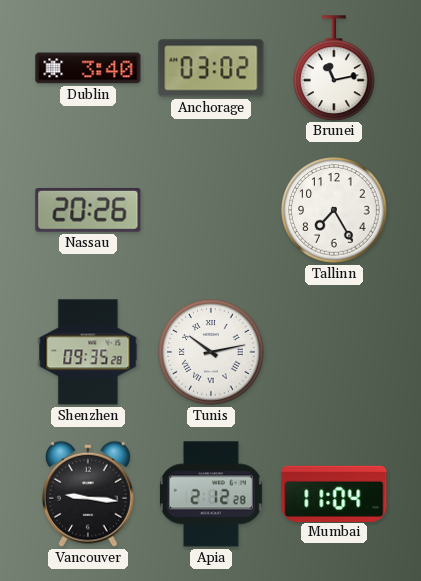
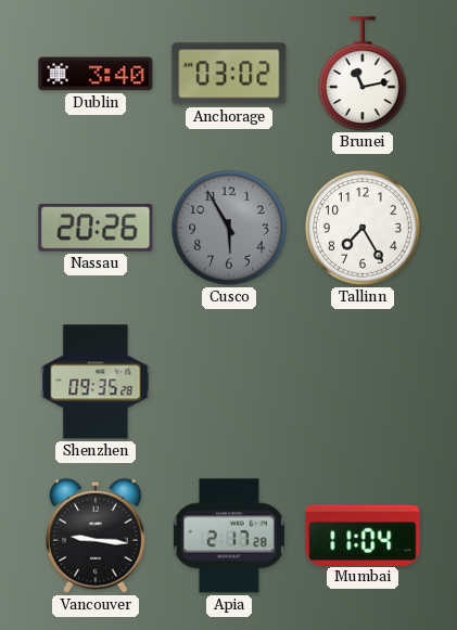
Cusco: none -> 5:55
Tunis: 10:13 -> none
Apia: 2:12 -> 2:17
